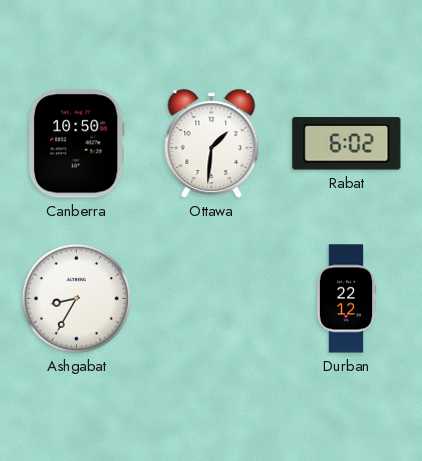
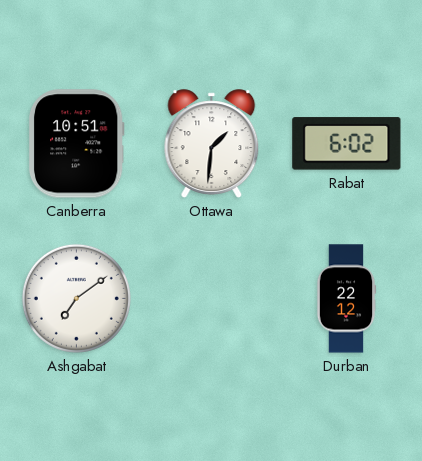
Canberra: 10:50 -> 10:51
Ashgabat: 8:35 -> 7:09
